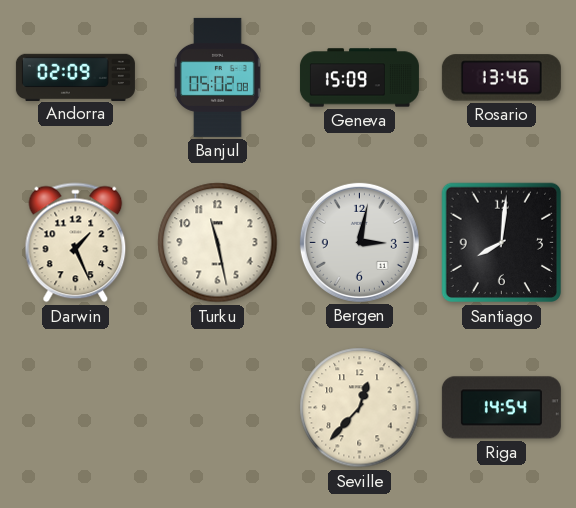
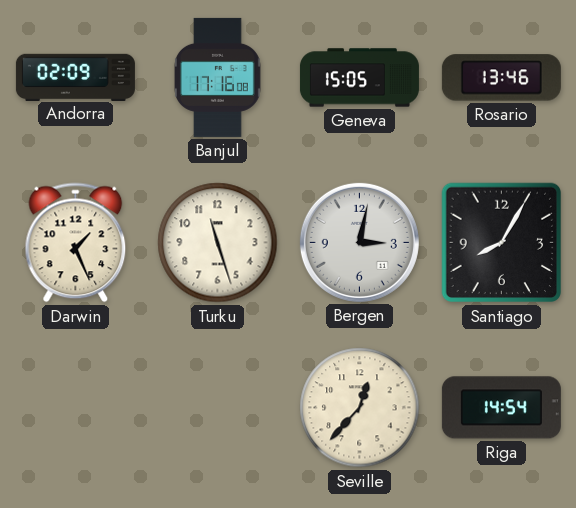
Banjul: 05:02 -> 17:16
Geneva: 15:09 -> 15:05
Turku: 11:28 -> 11:27
Santiago: 8:01 -> 8:05
